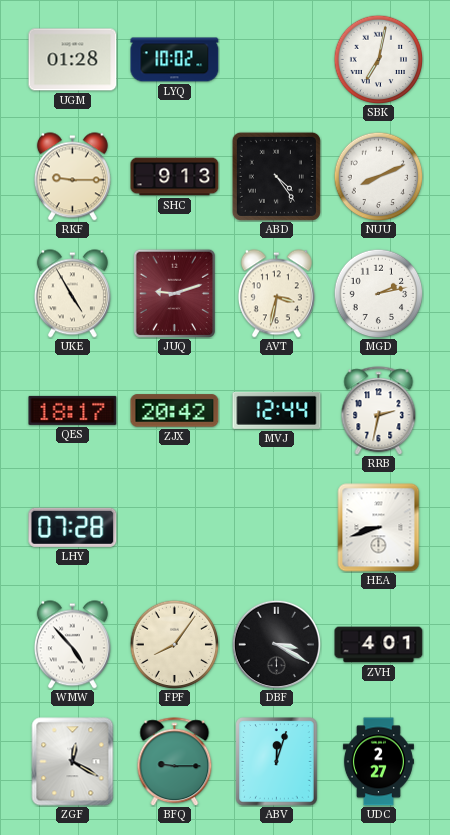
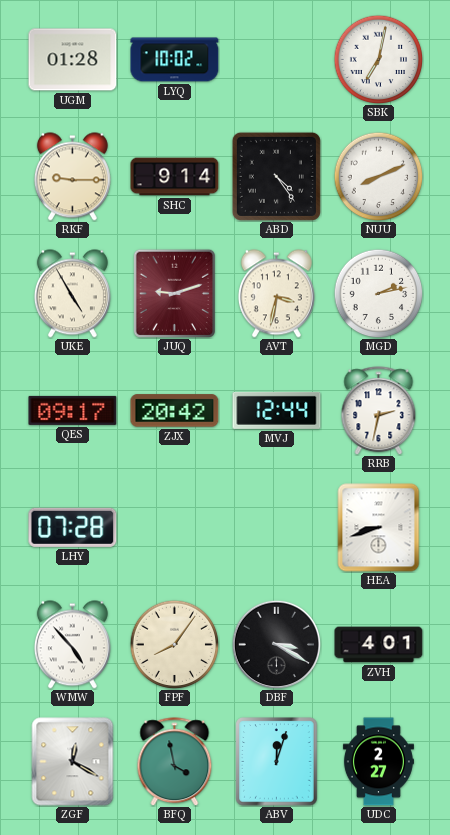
SHC: 9:13 -> 9:14
QES: 18:17 -> 09:17
BFQ: 9:15 -> 3:58
